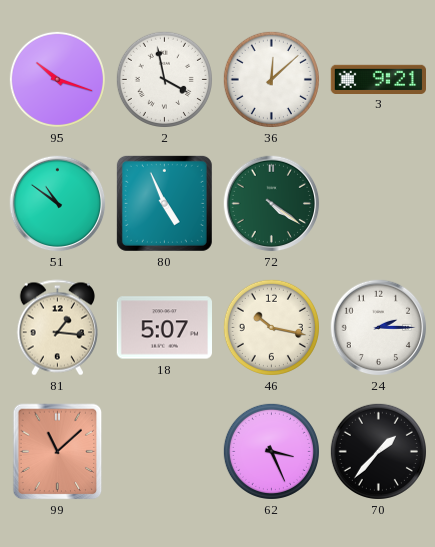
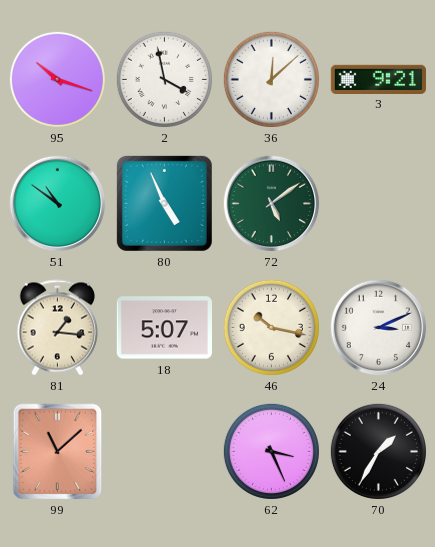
72: 4:21 -> 5:09
24: 2:15 -> 3:11
70: 1:37 -> 1:35
